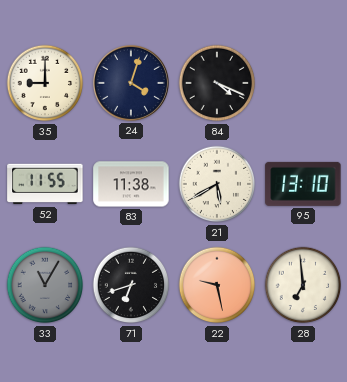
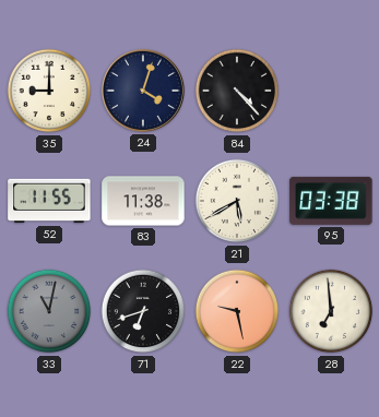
84: 4:19 -> 4:23
95: 13:10 -> 03:38
33: 11:05 -> 11:02
